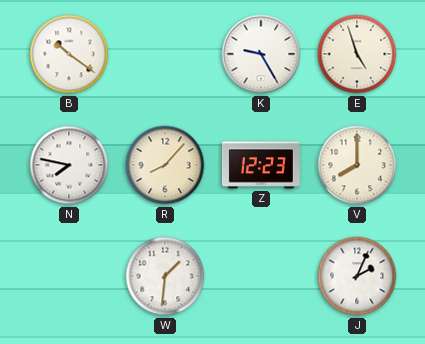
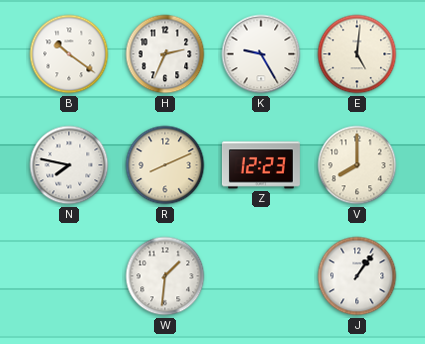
H: none -> 2:34
E: 4:57 -> 5:01
R: 8:07 -> 8:11
J: 2:04 -> 1:06
